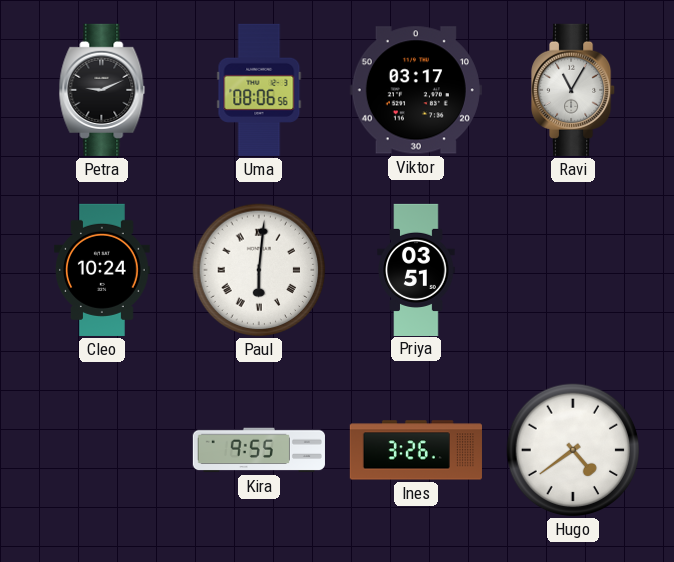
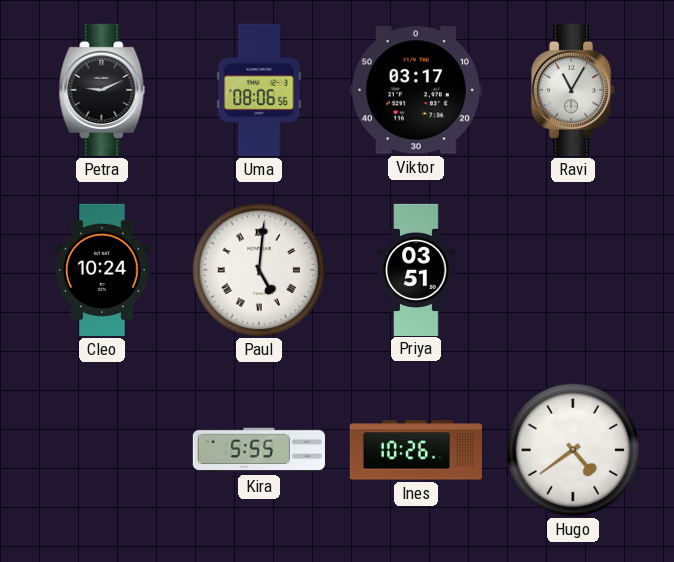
Paul: 6:01 -> 5:01
Kira: 9:55 -> 5:55
Ines: 3:26 -> 10:26
